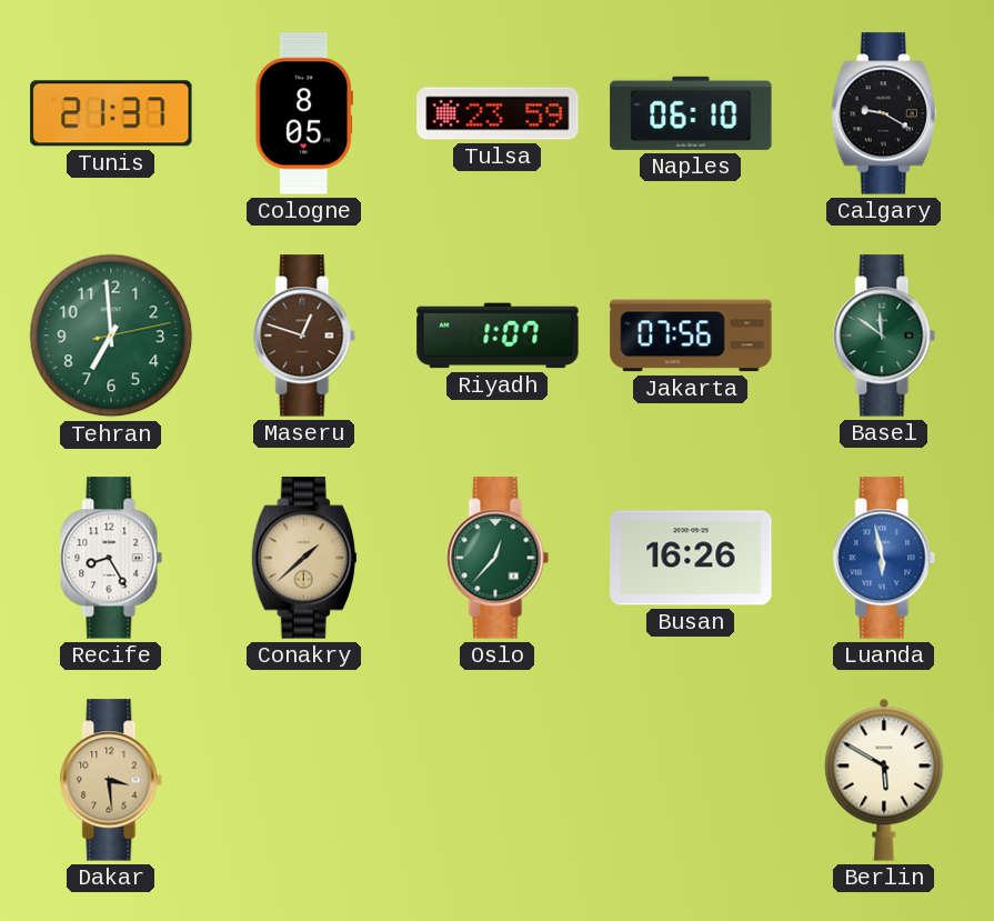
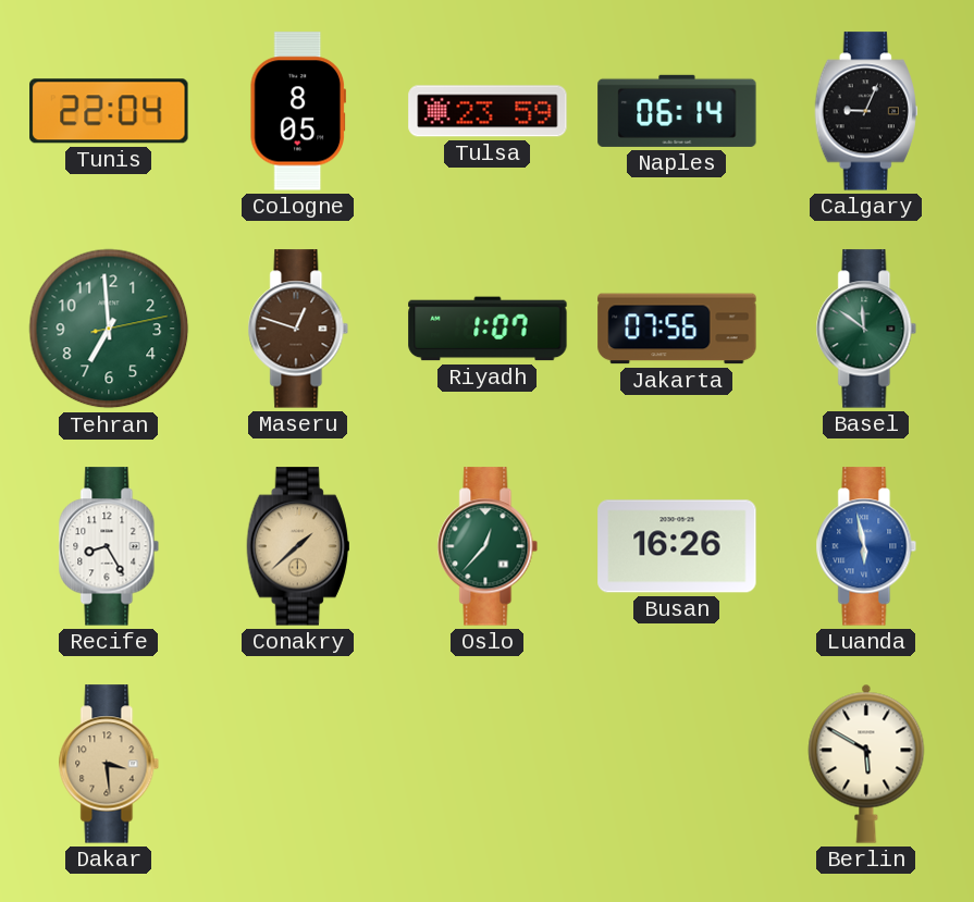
Tunis: 21:37 -> 22:04
Naples: 06:10 -> 06:14
Calgary: 9:20 -> 9:04
